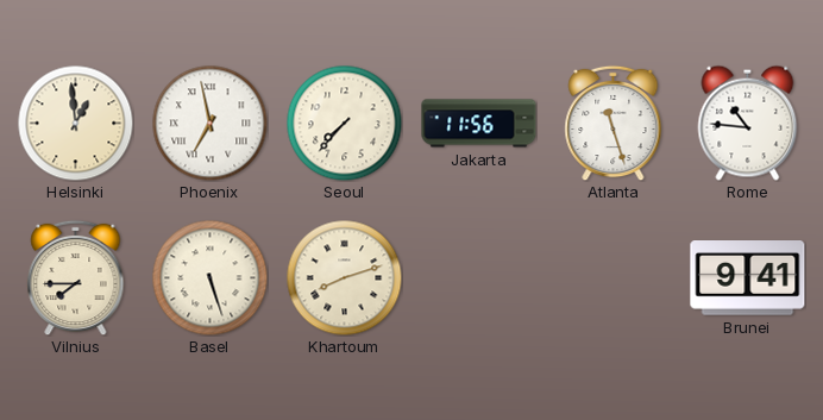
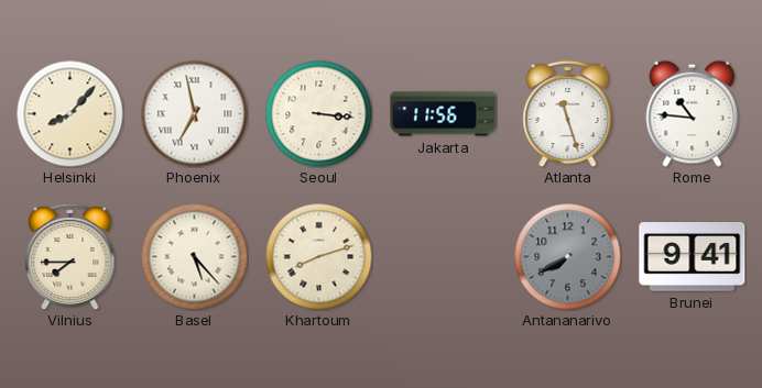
Helsinki: 12:59 -> 8:07
Seoul: 7:37 -> 3:16
Basel: 5:27 -> 5:23
Antananarivo: none -> 7:40
